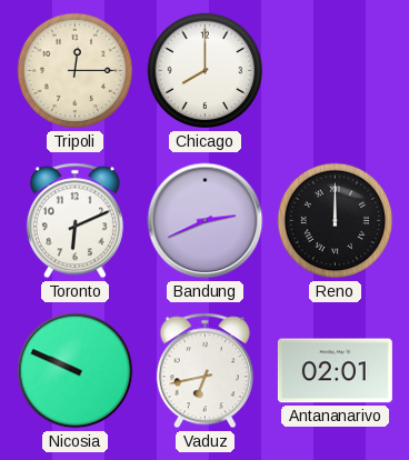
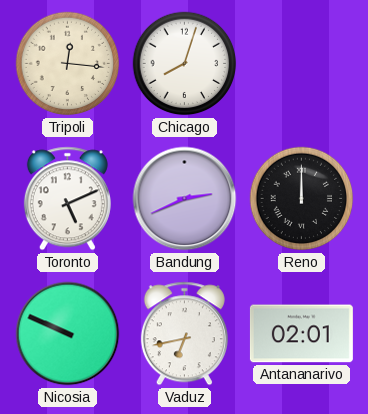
Tripoli: 12:15 -> 12:16
Chicago: 8:00 -> 8:03
Toronto: 6:11 -> 5:11
